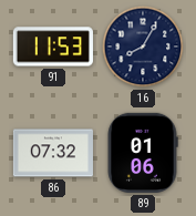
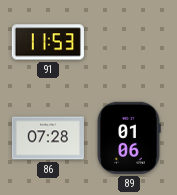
16: 8:05 -> none
86: 07:32 -> 07:28
